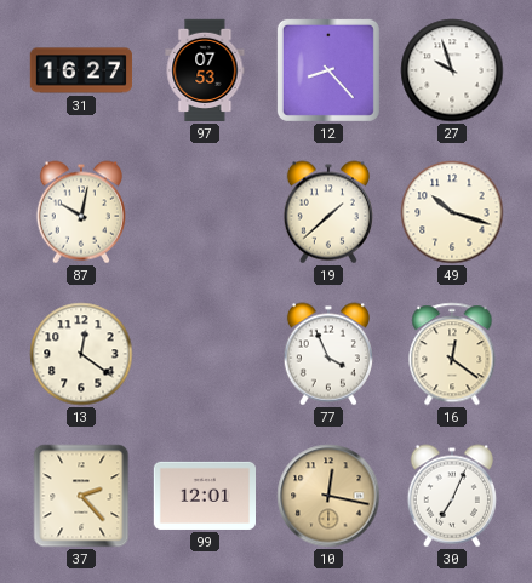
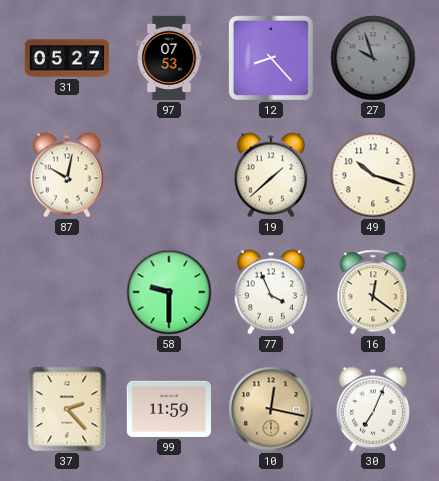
31: 16:27 -> 05:27
27 dial: white -> grey
13: 12:21 -> none
58: none -> 9:30
99: 12:01 -> 11:59
